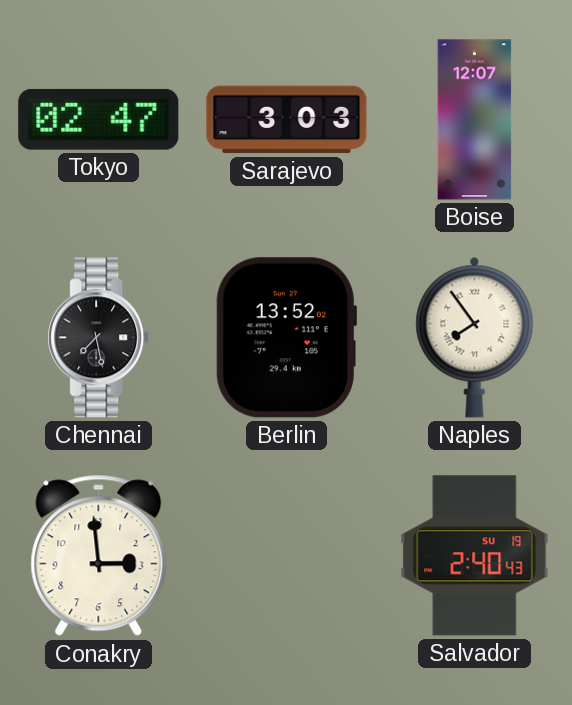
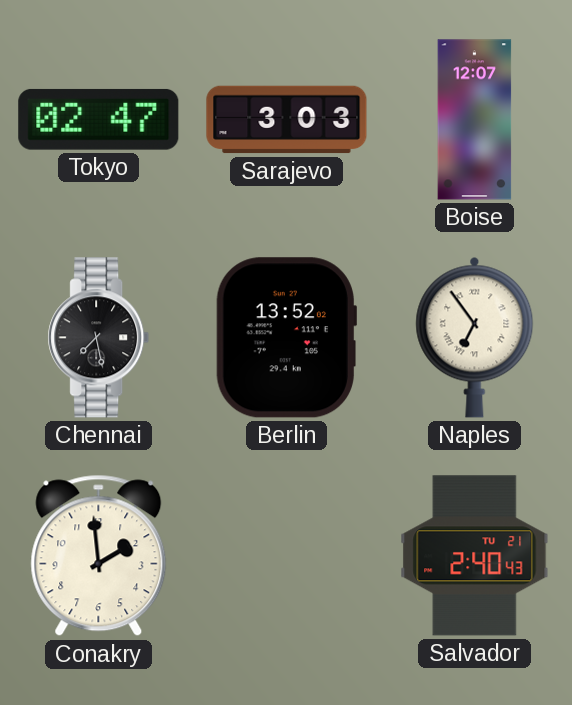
Naples: 7:54 -> 6:54
Conakry: 2:59 -> 1:59
Salvador date: SU 19 -> TU 21
